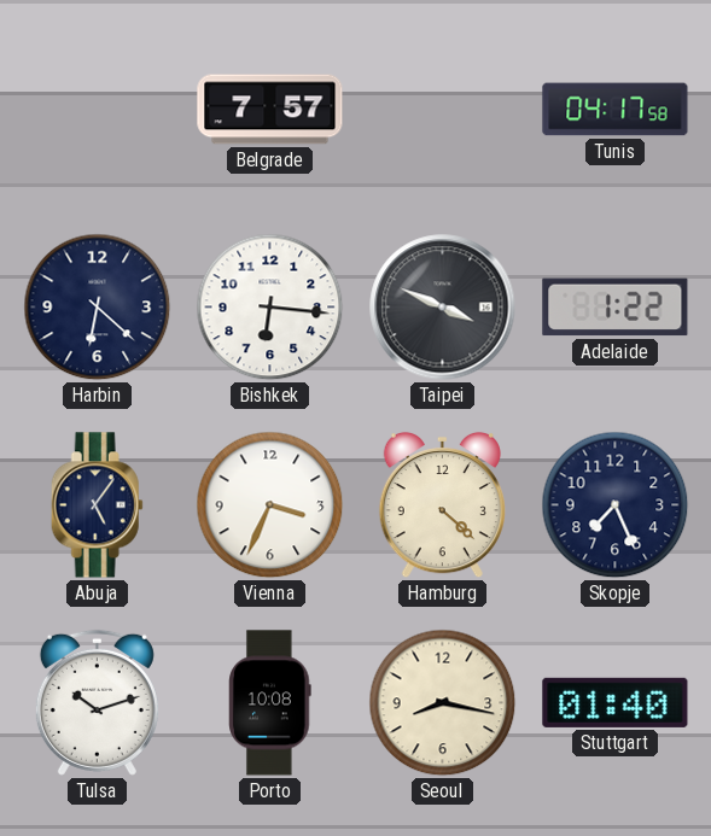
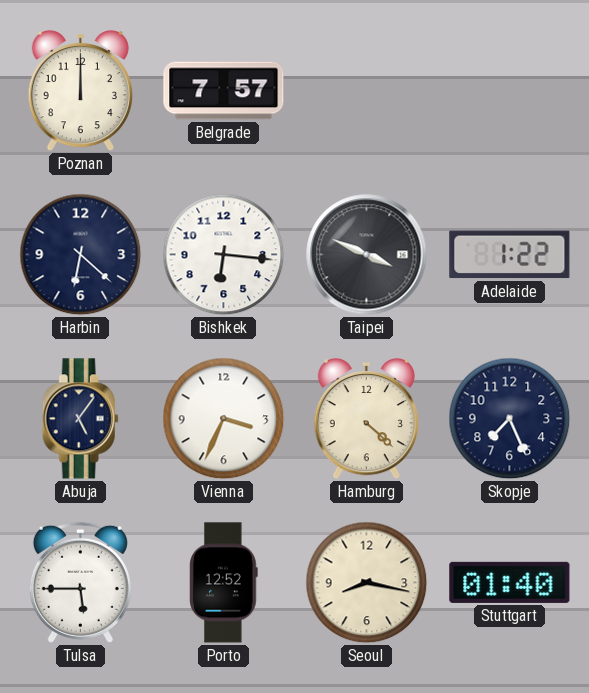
Poznan: none -> 12:00
Tunis: 04:17 -> none
Tulsa: 10:12 -> 5:45
Porto: 10:08 -> 12:52
